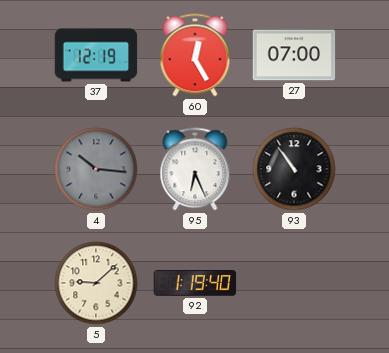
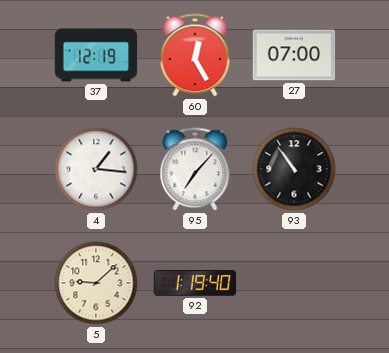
4: 10:16 -> 1:16
4 dial: grey -> white
95: 6:26 -> 7:07
